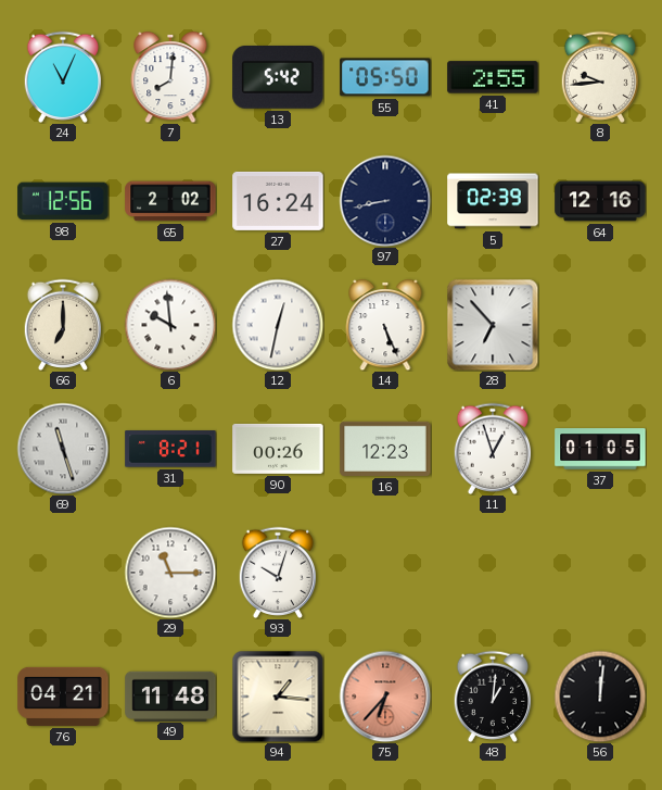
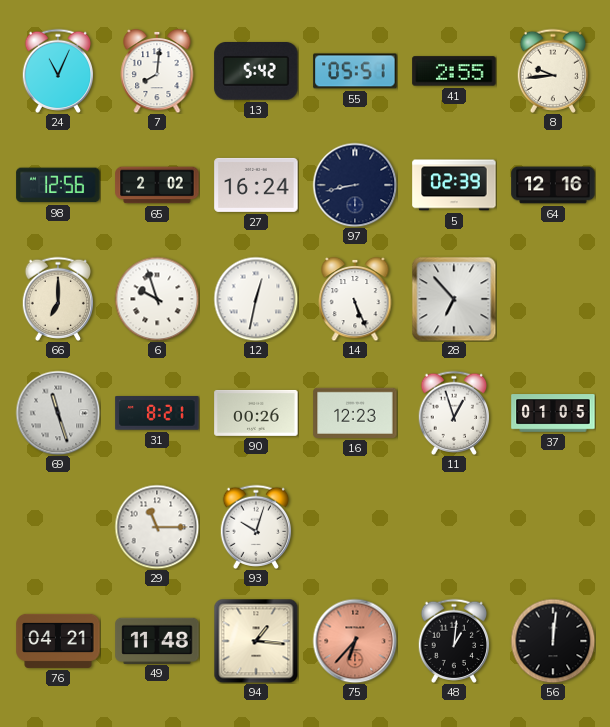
55: 05:50 -> 05:51
6: 9:59 -> 9:57
